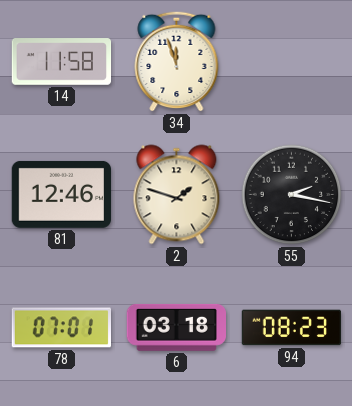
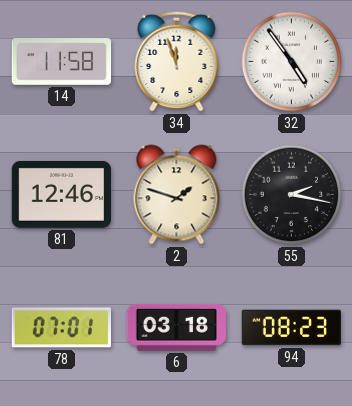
32: none -> 4:54
